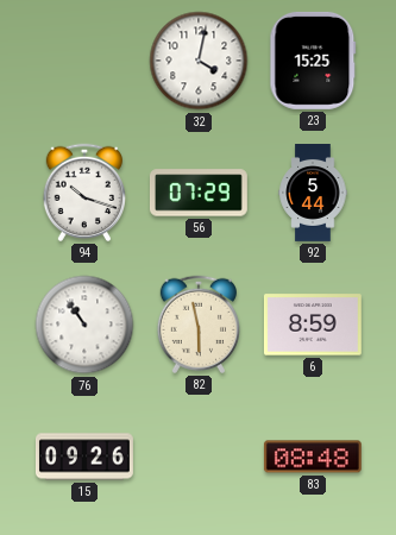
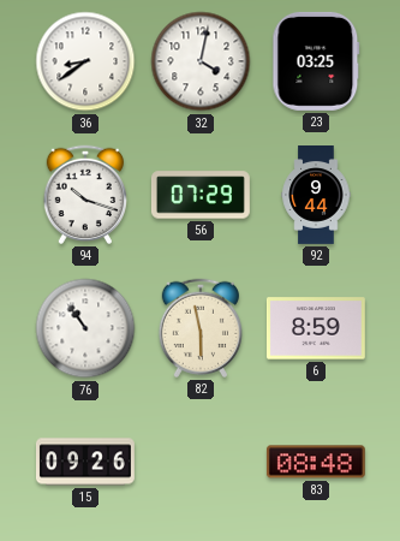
36: none -> 8:39
23: 15:25 -> 03:25
92: 5:44 -> 9:44
